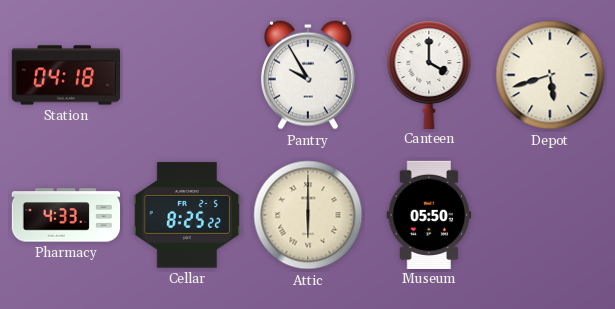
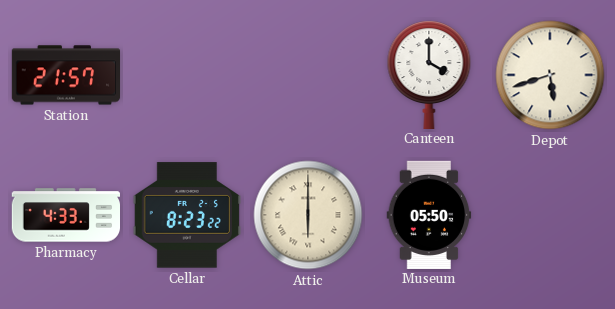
Station: 04:18 -> 21:57
Pantry: 9:55 -> none
Cellar: 8:25 -> 8:23
